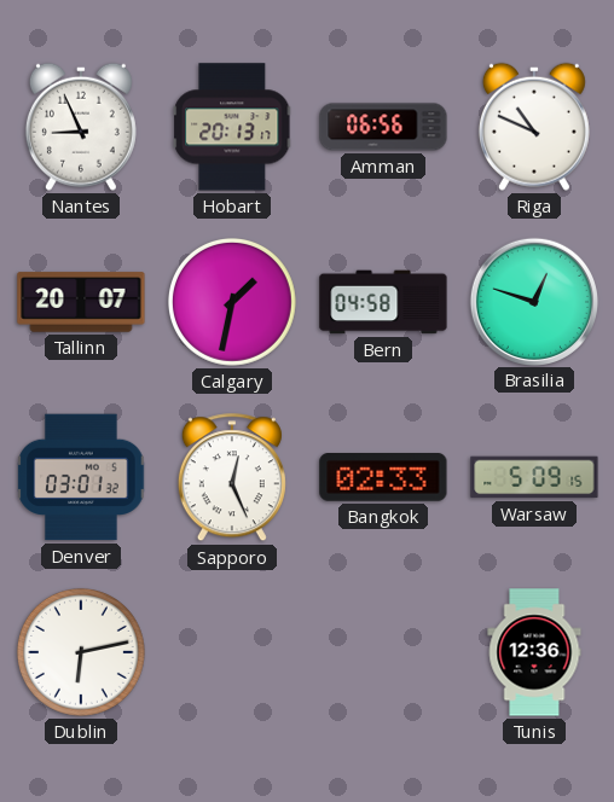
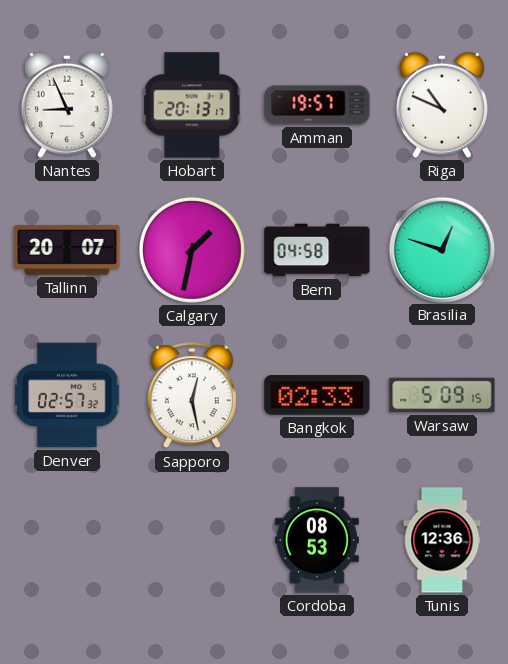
Amman: 06:56 -> 19:57
Denver: 03:01 -> 02:57
Sapporo: 12:26 -> 12:28
Dublin: 6:13 -> none
Cordoba: none -> 08:53
